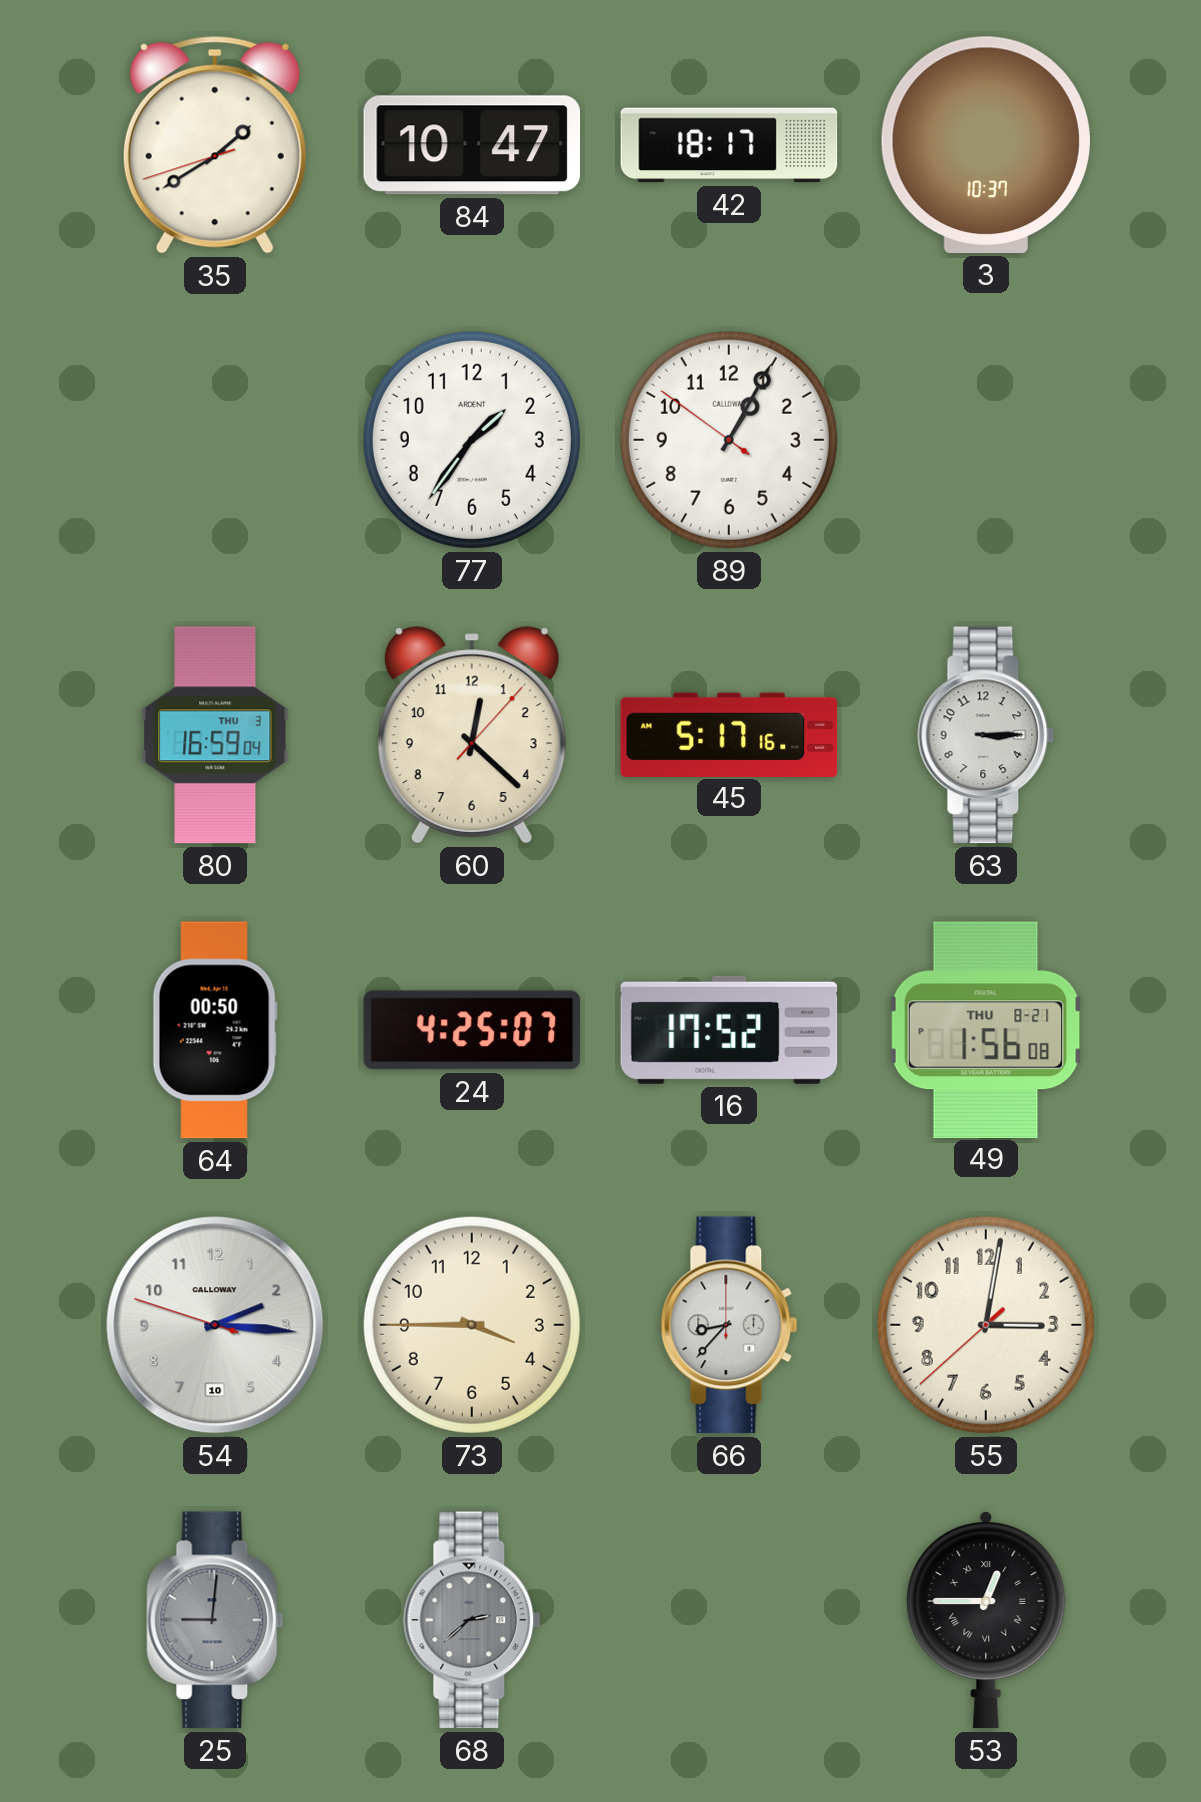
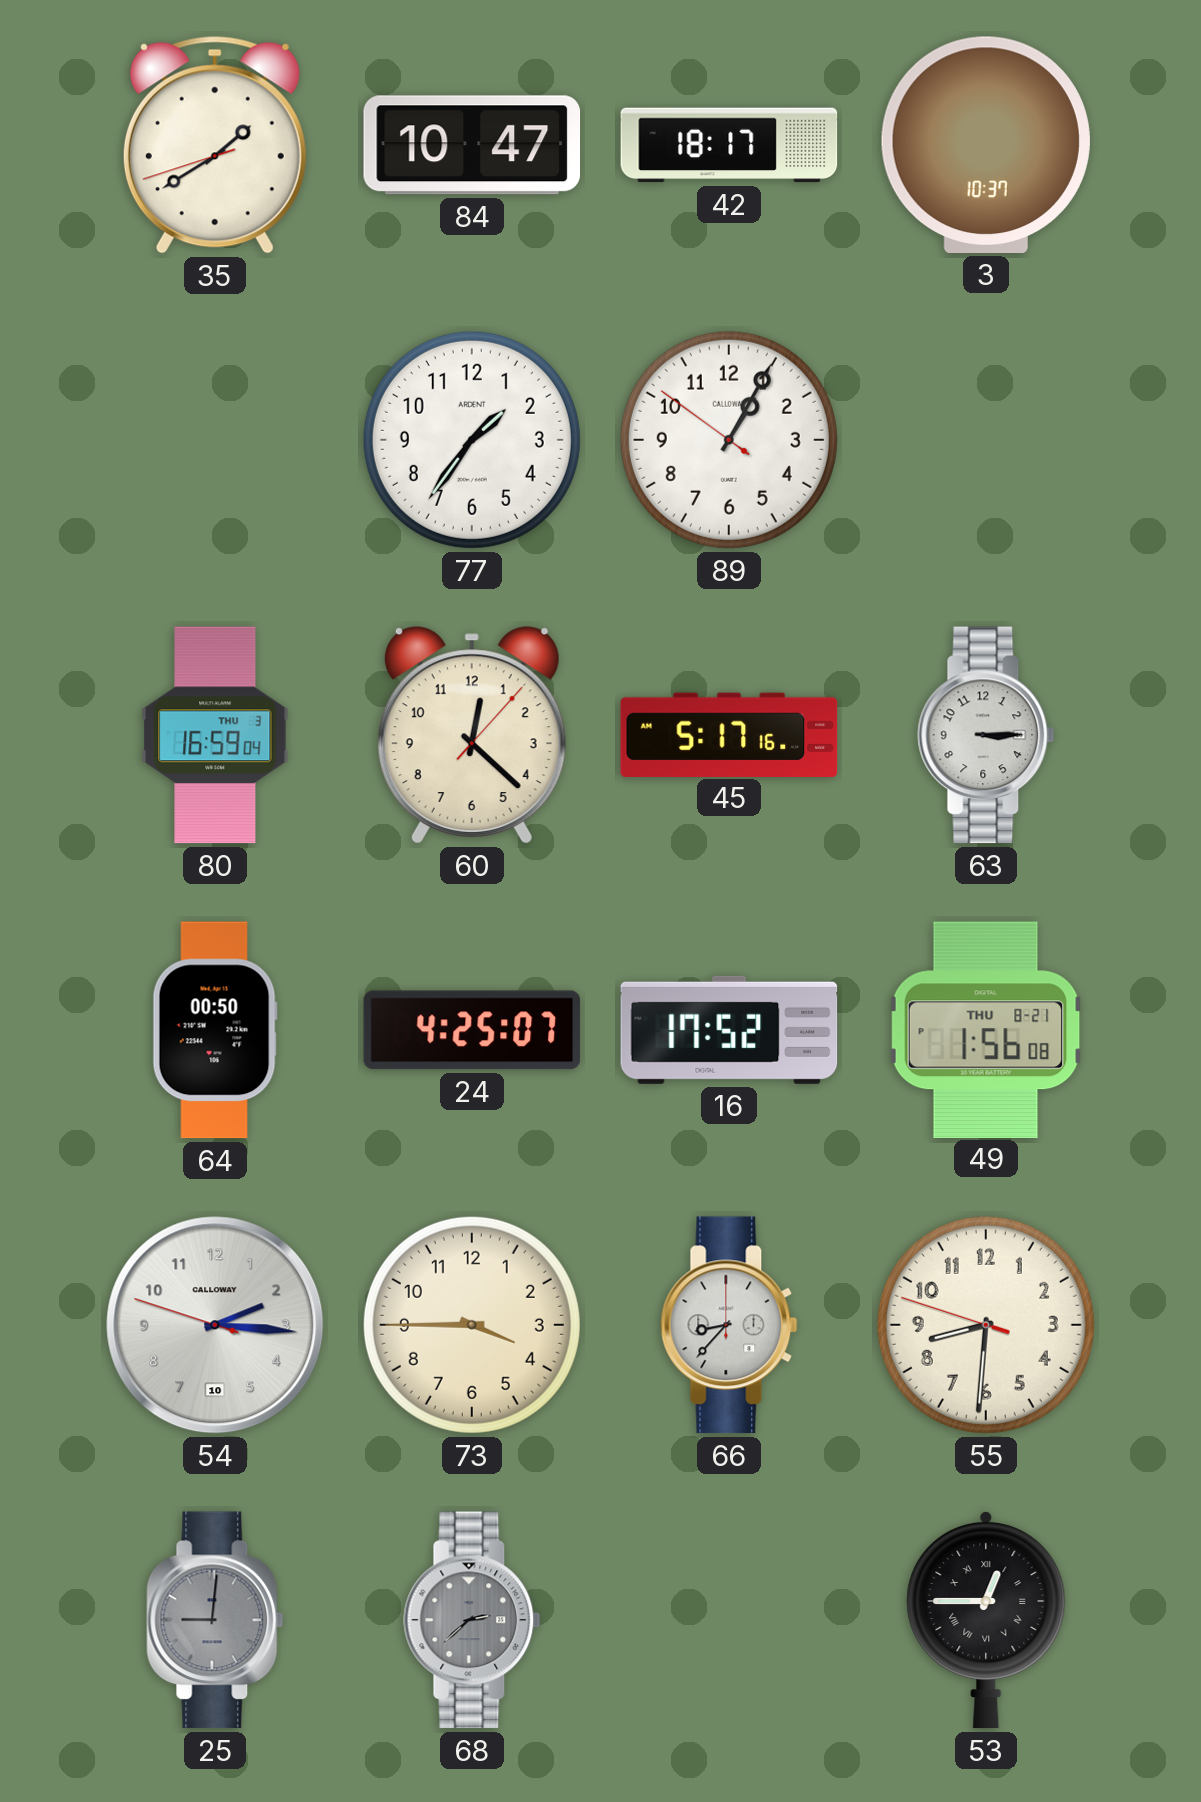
55: 3:01 -> 8:30
